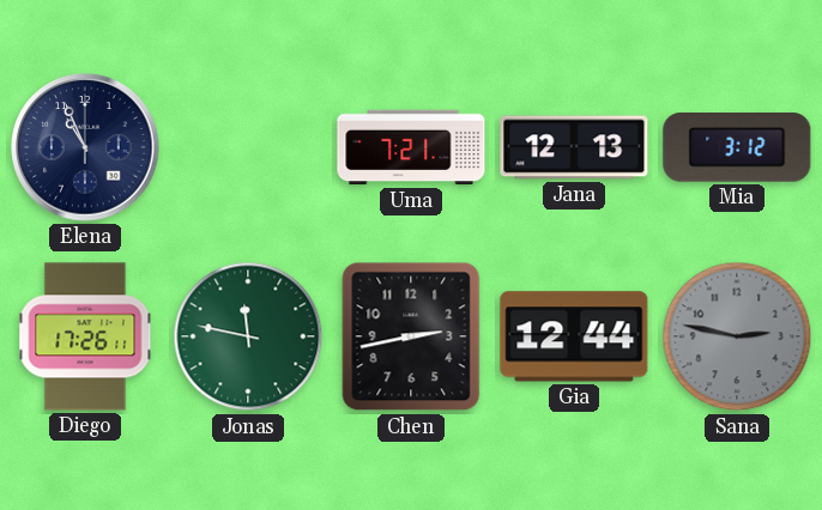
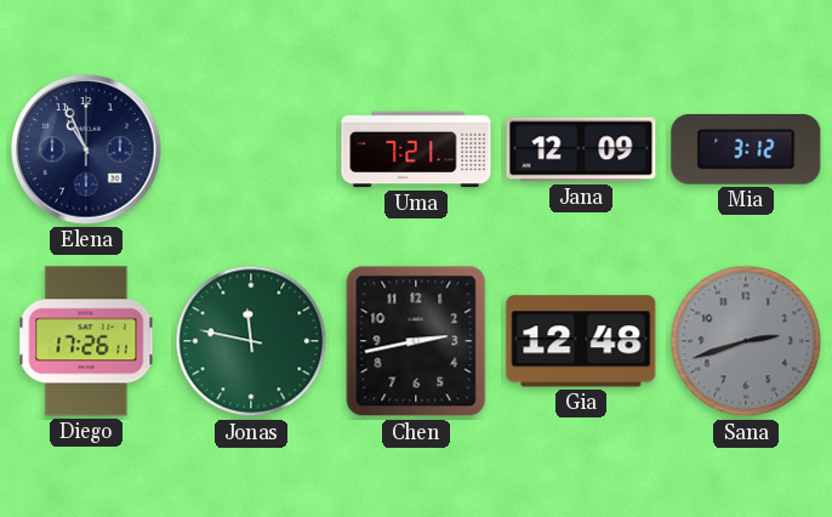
Jana: 12:13 -> 12:09
Gia: 12:44 -> 12:48
Sana: 2:47 -> 2:42
